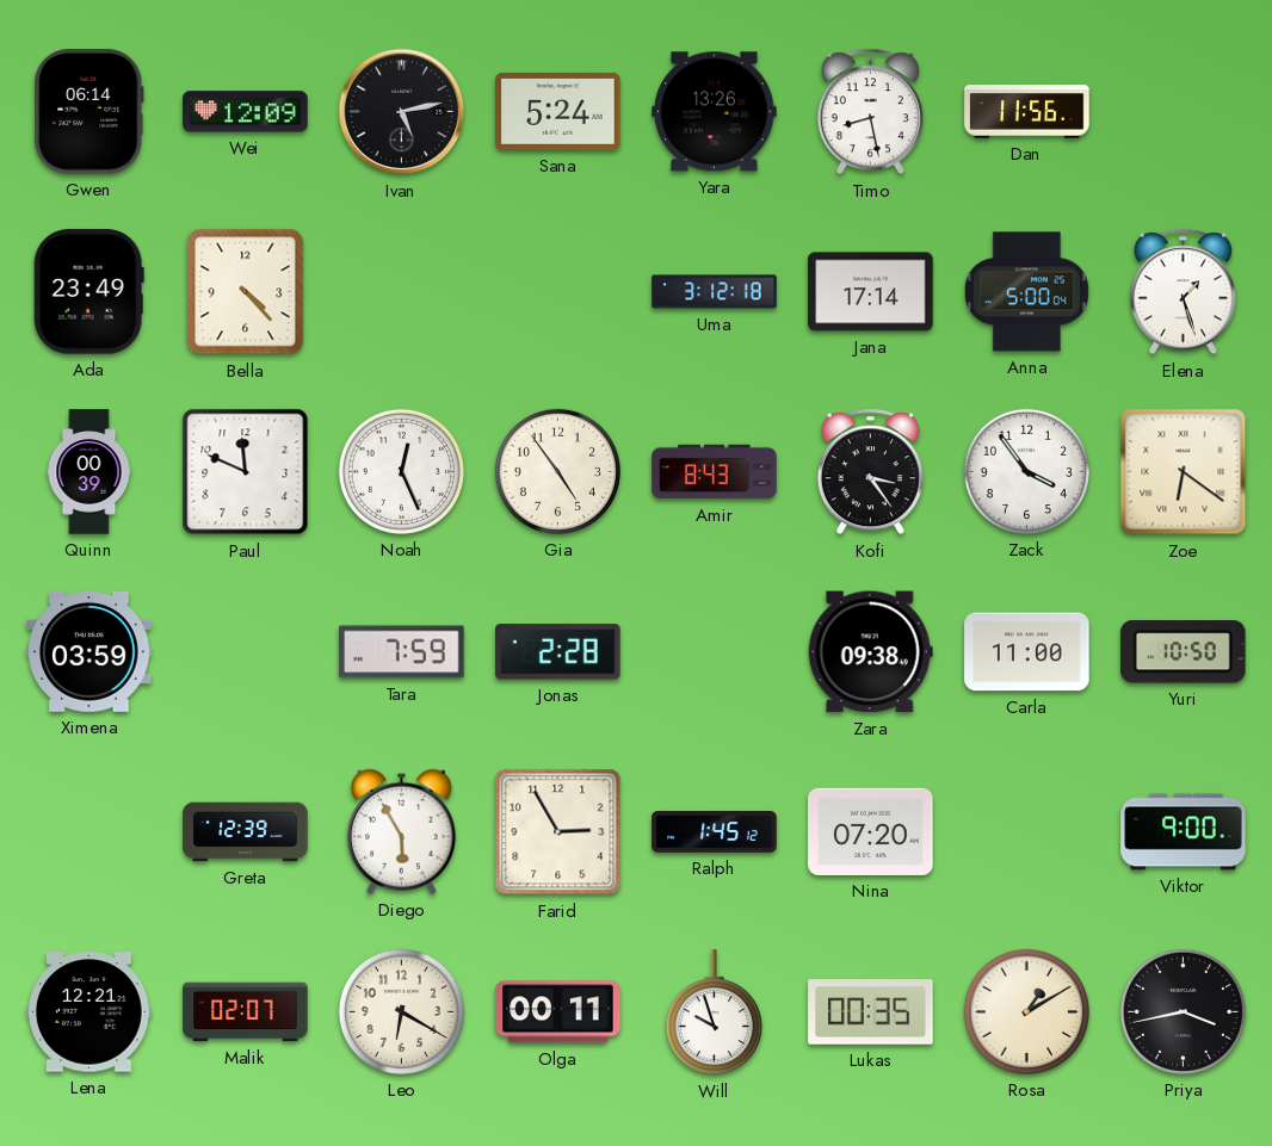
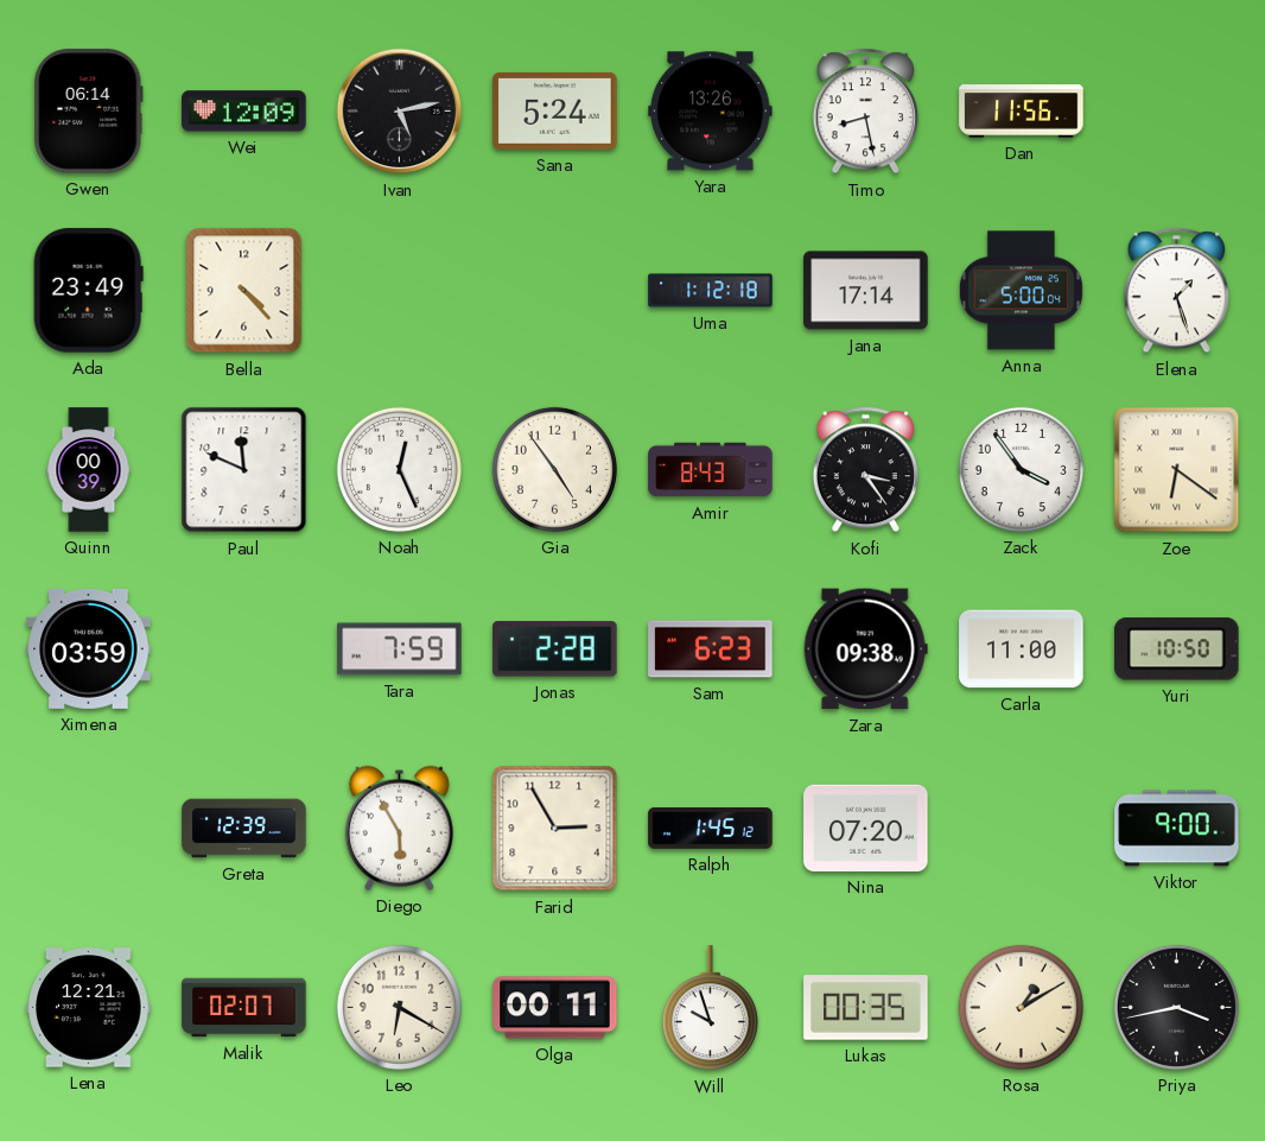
Uma: 3:12 -> 1:12
Sam: none -> 6:23
